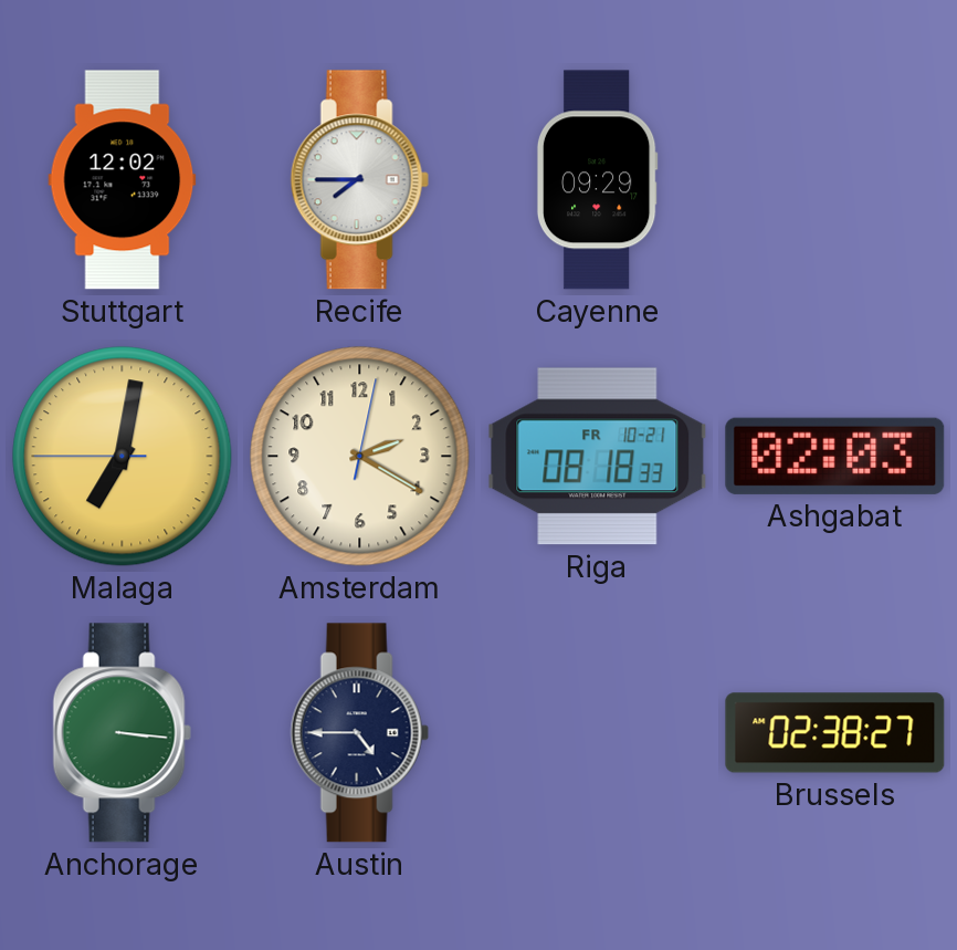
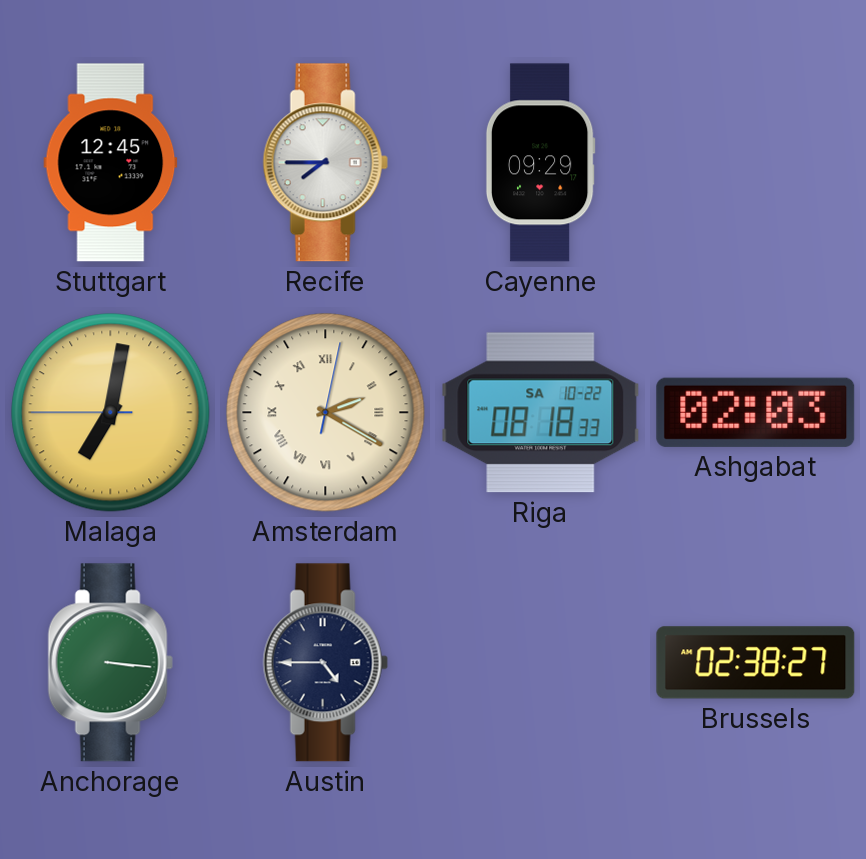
Stuttgart: 12:02 -> 12:45
Amsterdam numerals: Arabic -> Roman
Riga date: FR 10-21 -> SA 10-22
